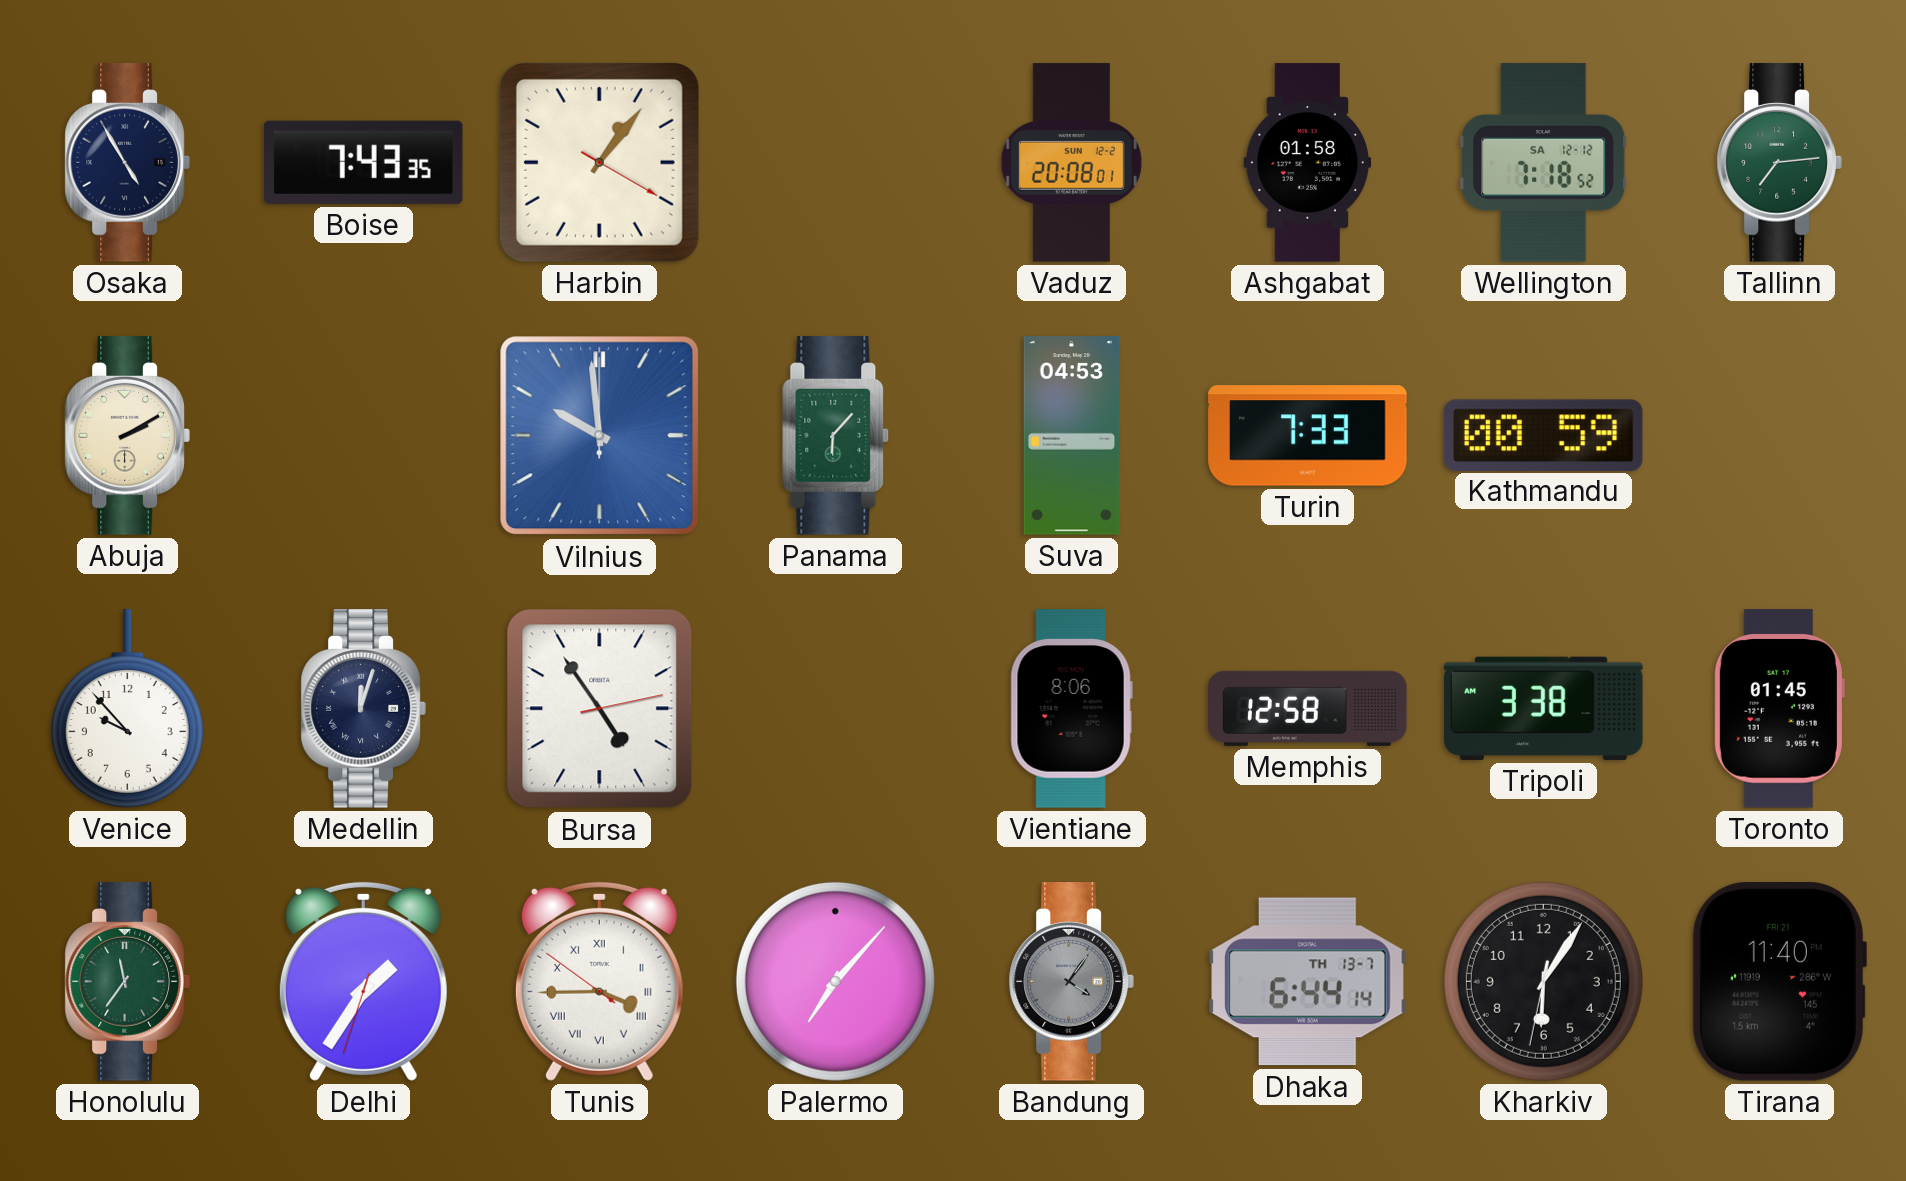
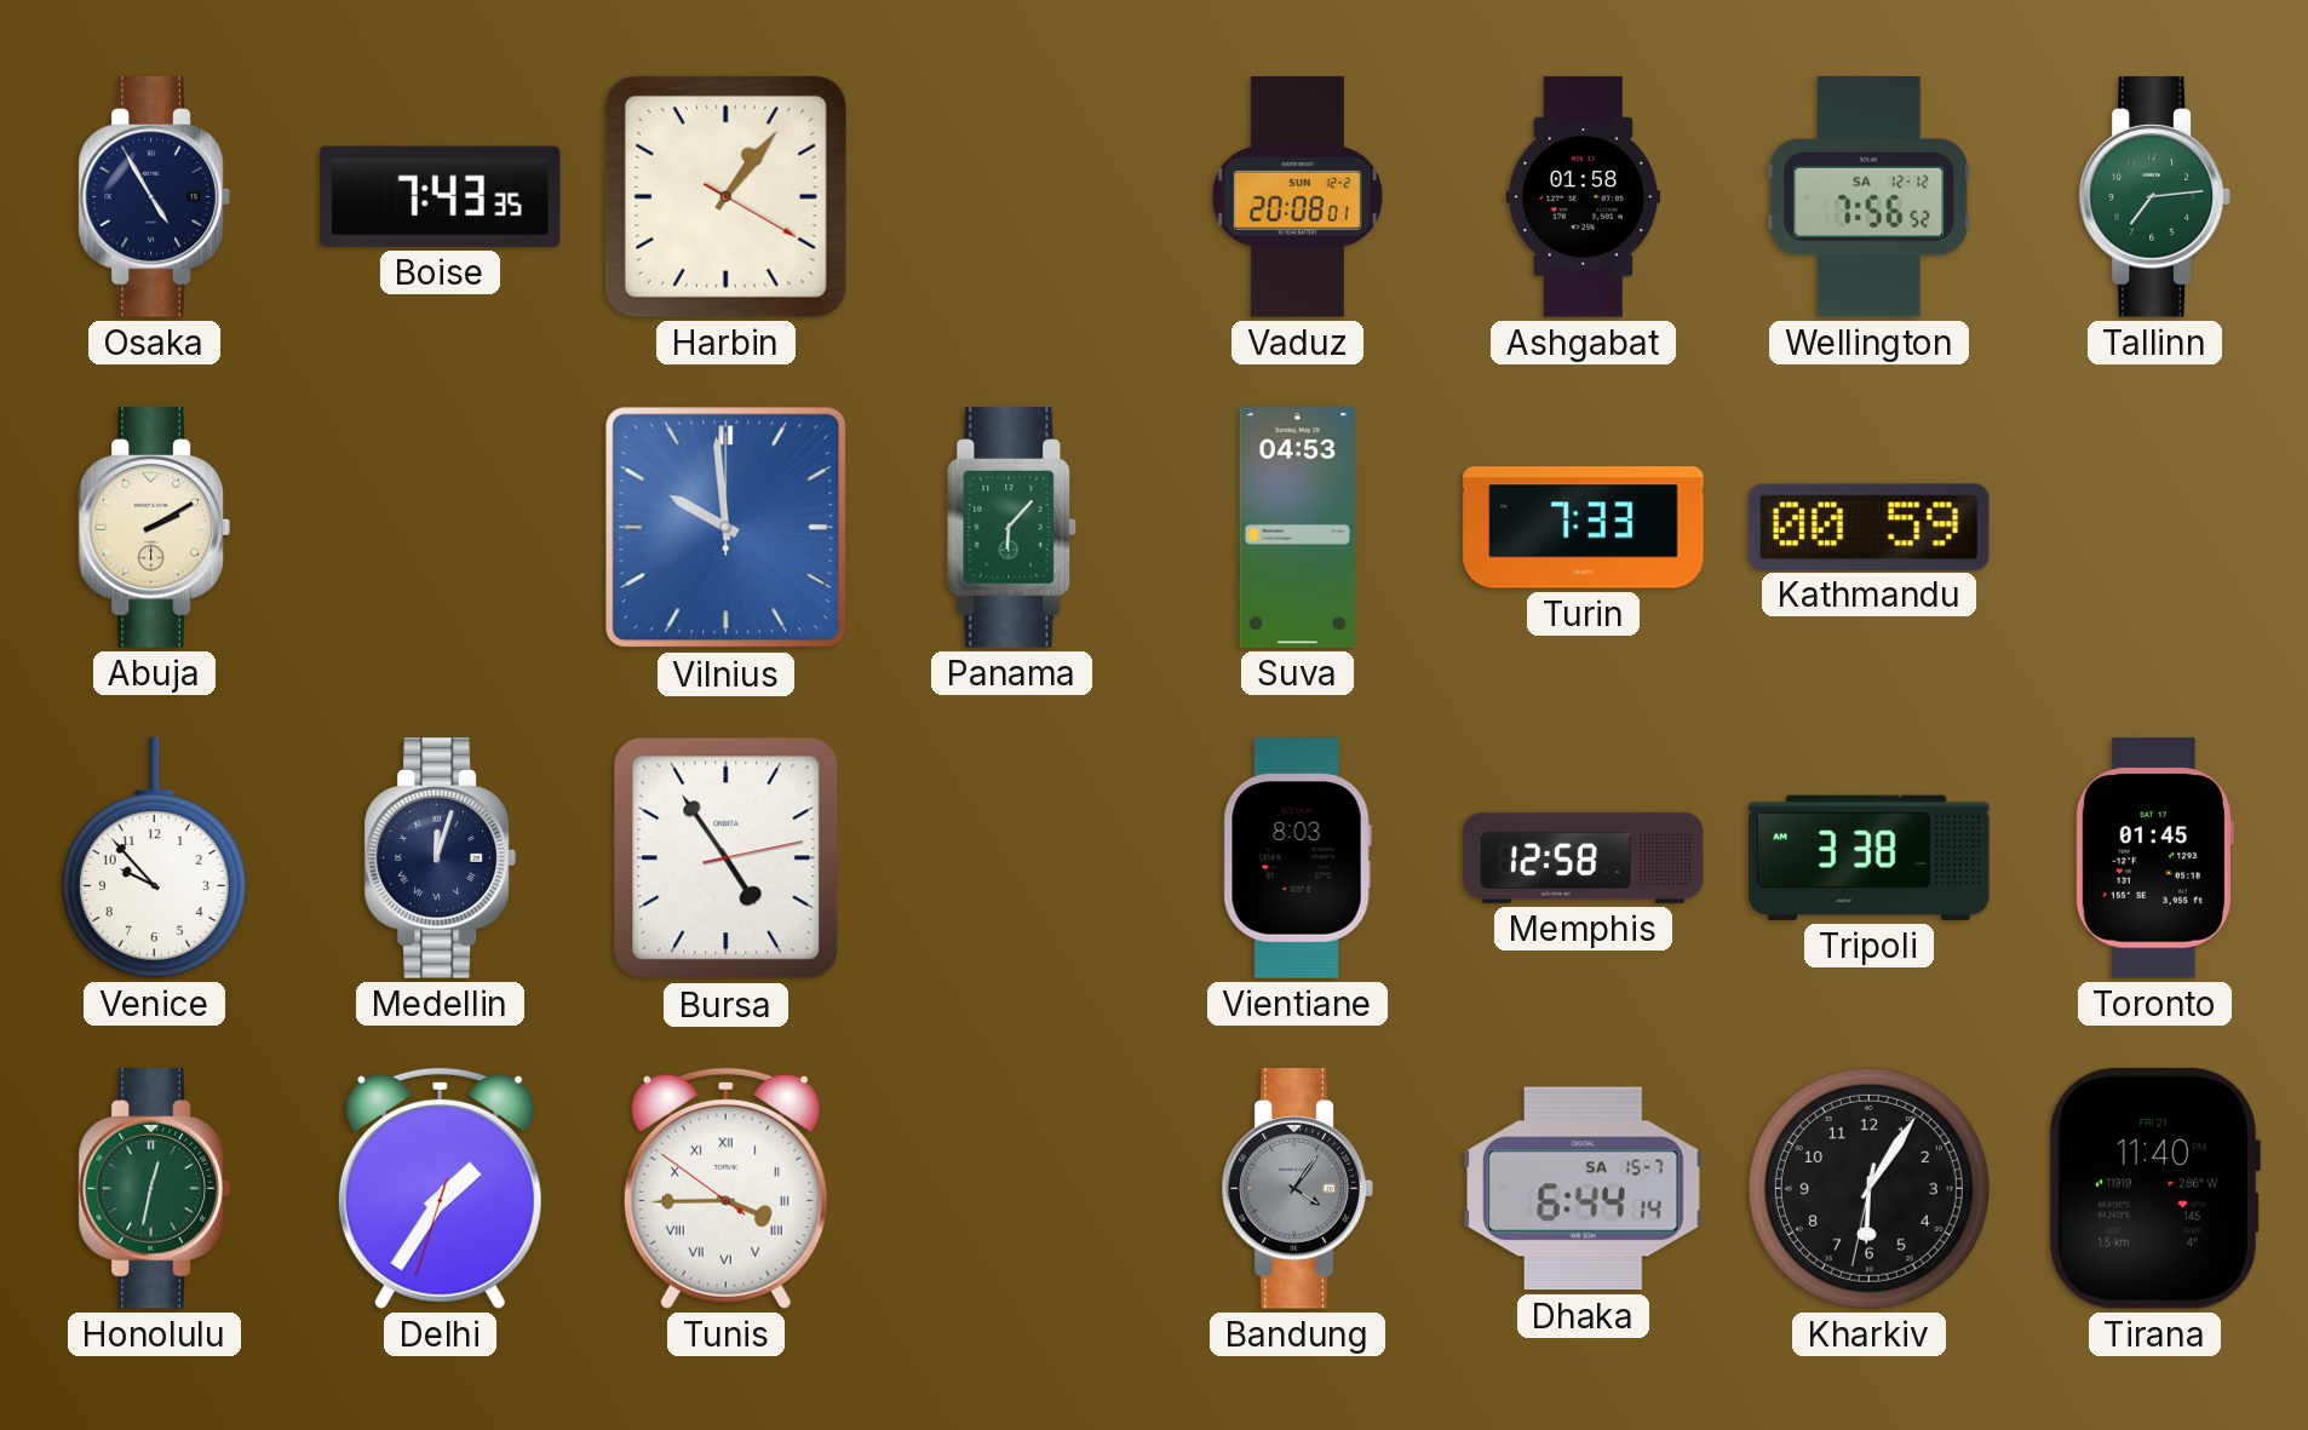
Wellington: 7:18 -> 7:56
Vientiane: 8:06 -> 8:03
Honolulu: 11:36 -> 12:32
Palermo: 7:07 -> none
Dhaka date: TH 13-7 -> SA 15-7
